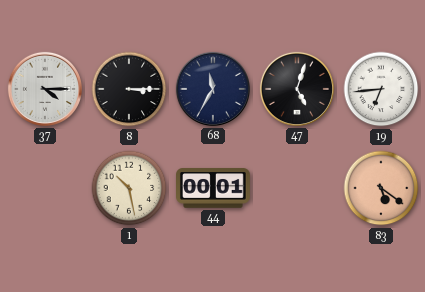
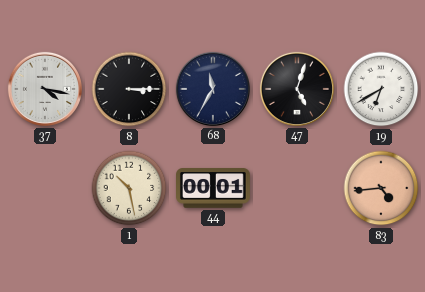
37: 4:15 -> 4:17
19: 6:44 -> 6:40
83: 5:21 -> 4:44
